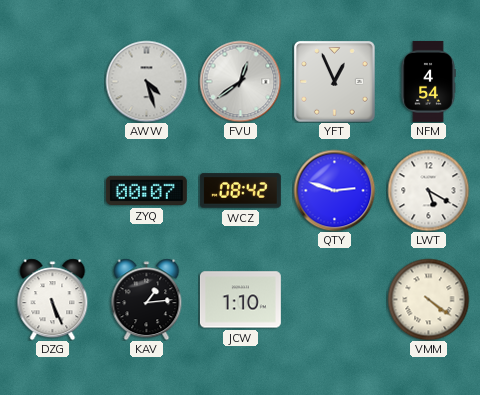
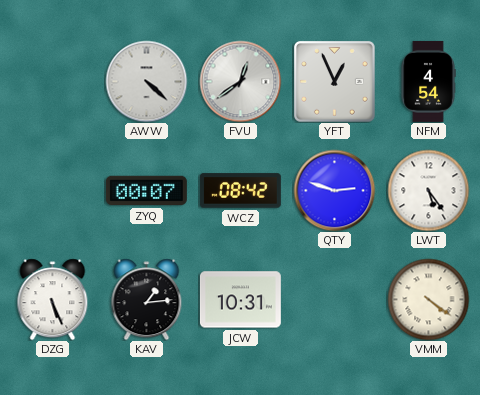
AWW: 4:27 -> 4:22
LWT: 5:20 -> 5:24
JCW: 1:10 -> 10:31
